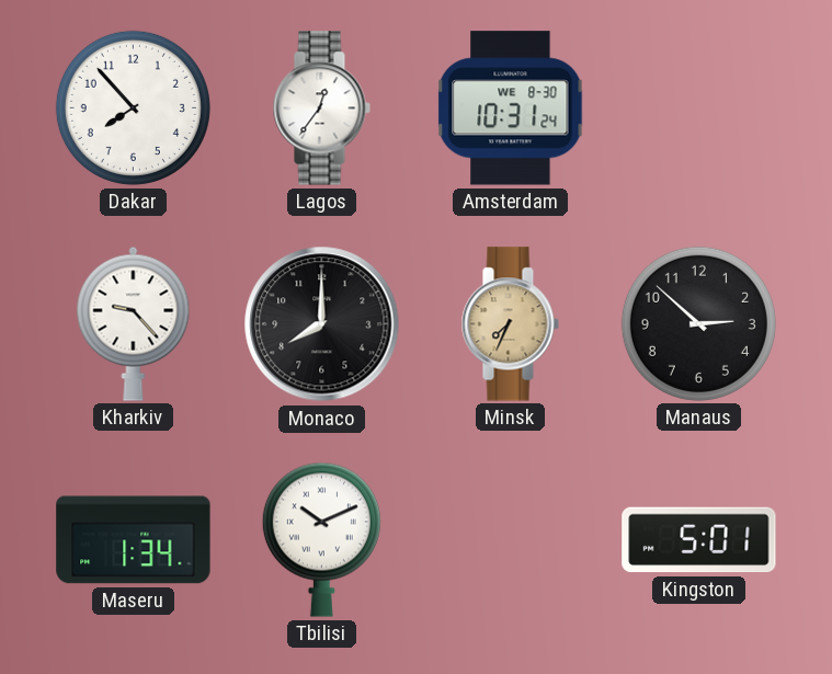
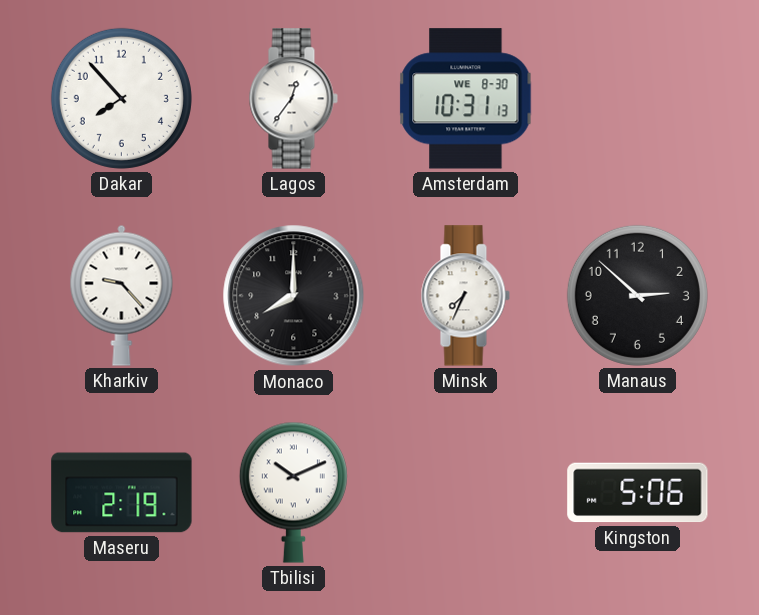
Amsterdam: 10:31:24 -> 10:31:13
Minsk dial: champagne -> white
Maseru: 1:34 -> 2:19
Kingston: 5:01 -> 5:06
